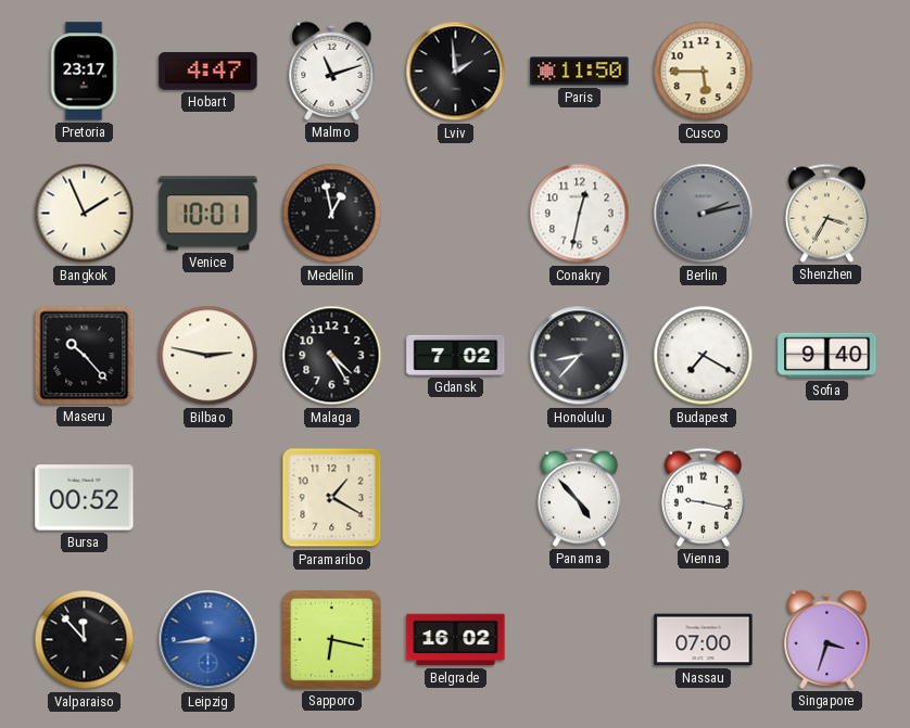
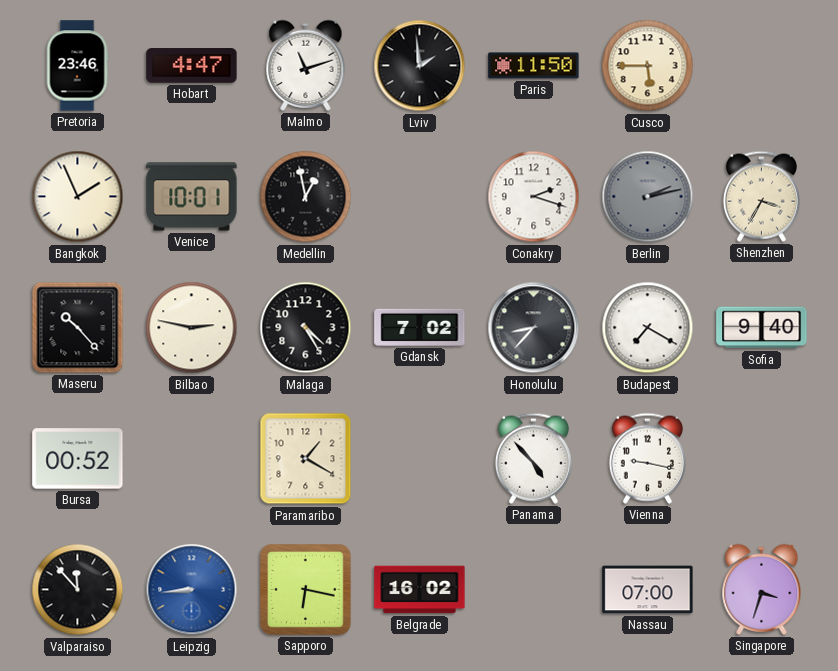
Pretoria: 23:17 -> 23:46
Conakry: 12:32 -> 2:18
